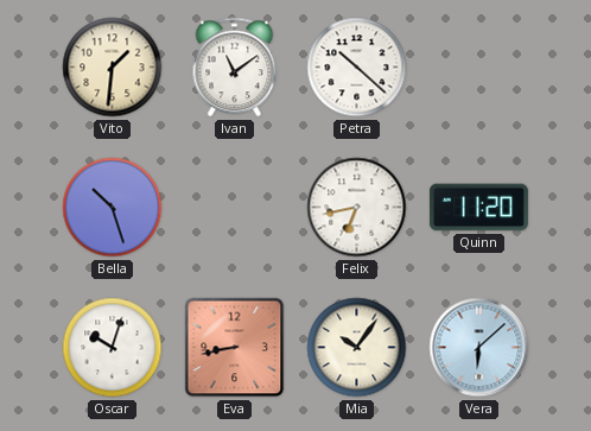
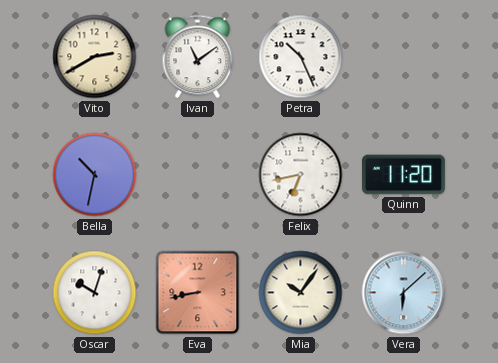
Vito: 1:31 -> 2:40
Petra: 10:22 -> 10:26
Bella: 10:27 -> 10:32
